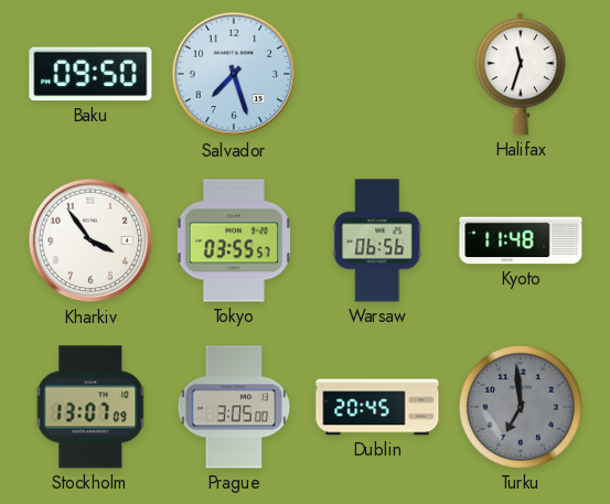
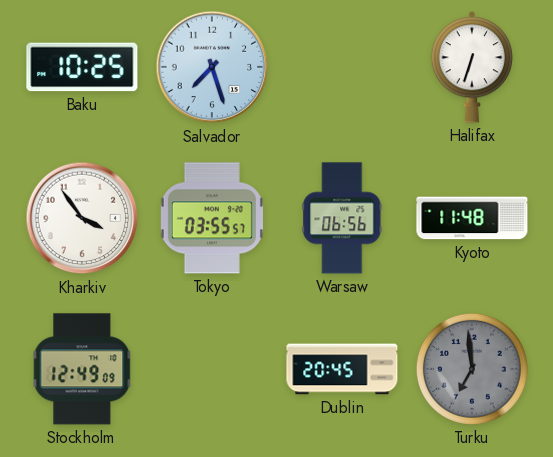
Baku: 09:50 -> 10:25
Halifax: 11:33 -> 6:33
Stockholm: 13:07 -> 12:49
Prague: 3:05 -> none
